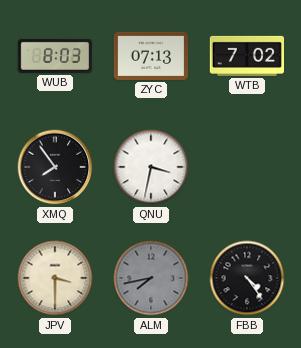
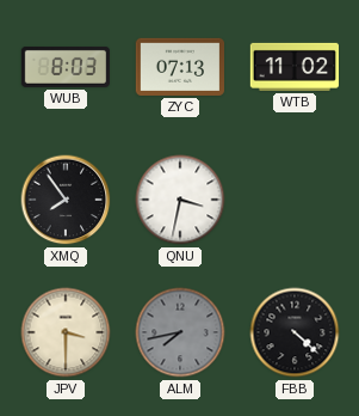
WTB: 7:02 -> 11:02
FBB: 4:24 -> 4:22
